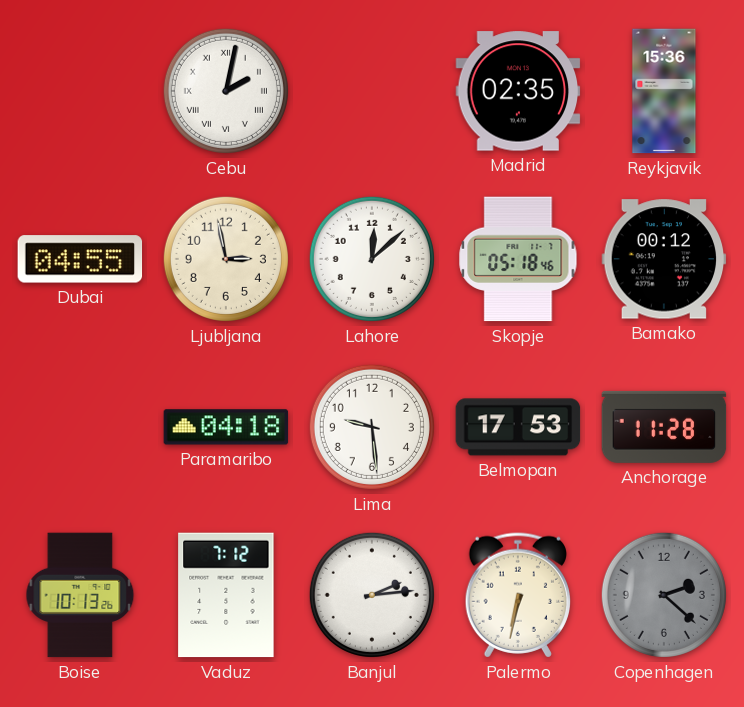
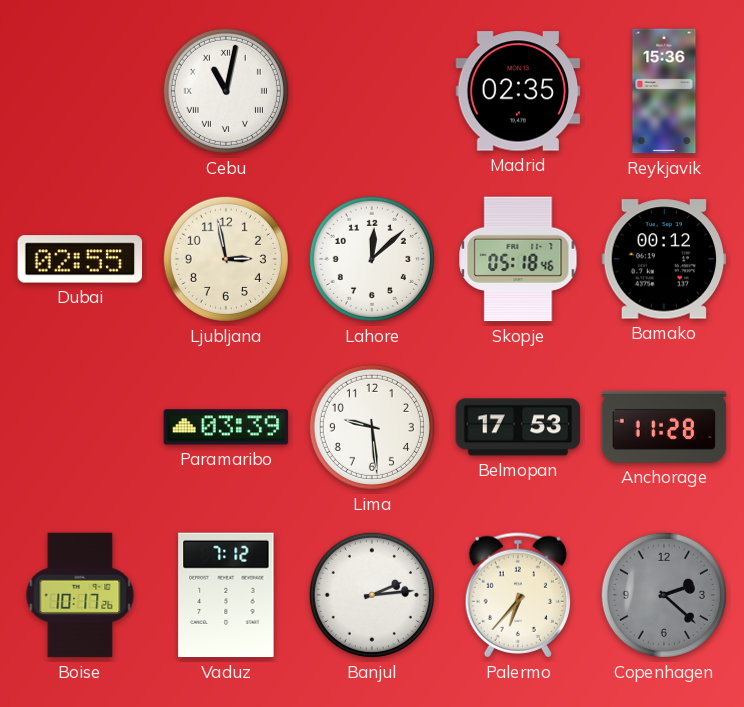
Cebu: 2:02 -> 11:02
Dubai: 04:55 -> 02:55
Paramaribo: 04:18 -> 03:39
Boise: 10:13 -> 10:17
Palermo: 6:32 -> 6:37
